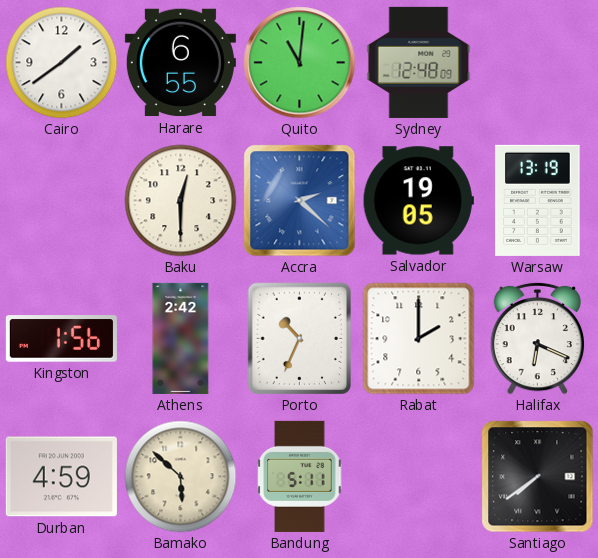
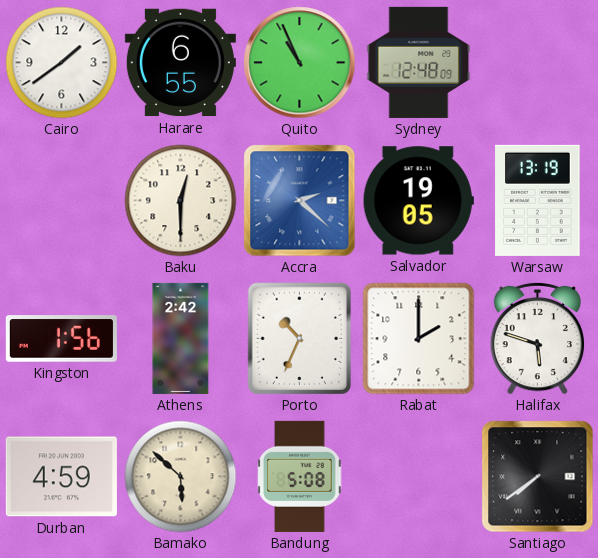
Quito: 11:01 -> 10:56
Halifax: 6:19 -> 5:48
Bandung: 5:11 -> 5:08
